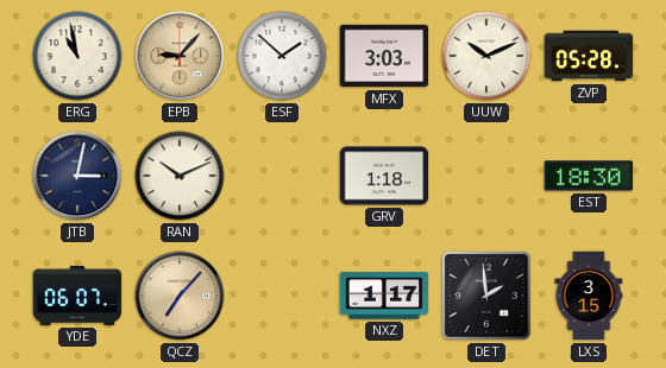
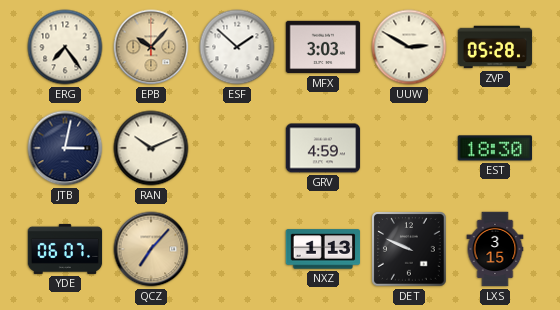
ERG: 10:58 -> 7:24
EPB: 9:07 -> 10:07
UUW: 10:11 -> 2:50
GRV: 1:18 -> 4:59
NXZ: 1:17 -> 1:13
DET: 1:59 -> 9:49
